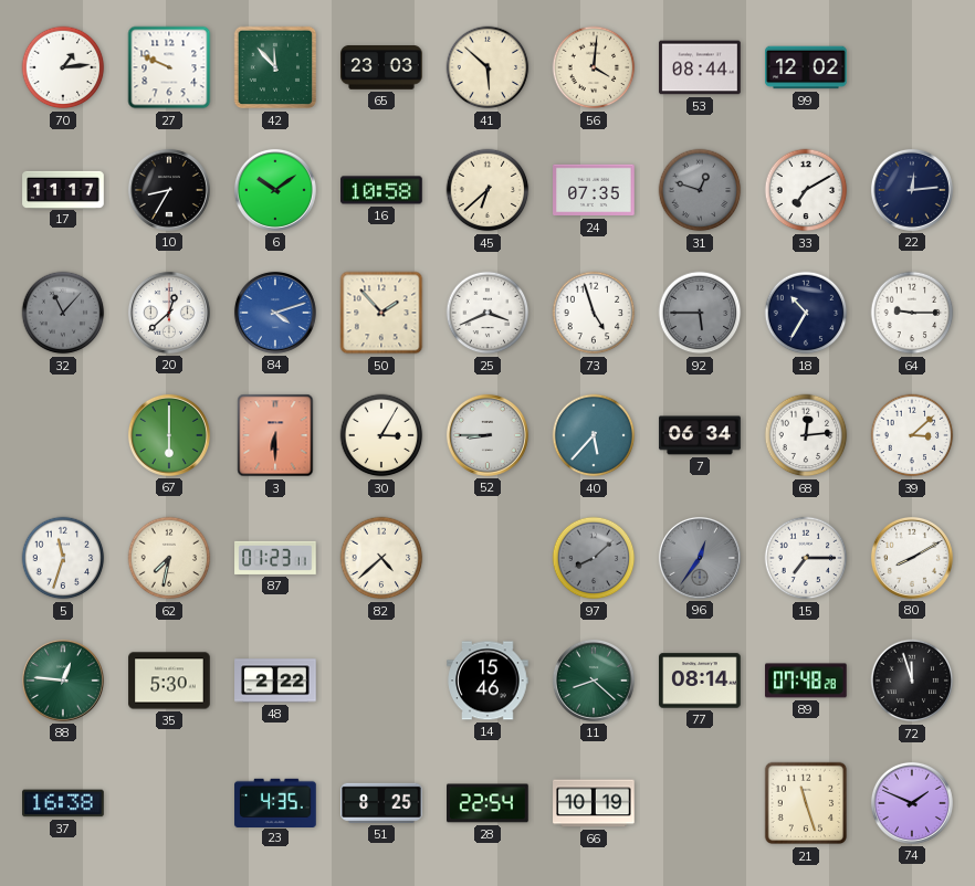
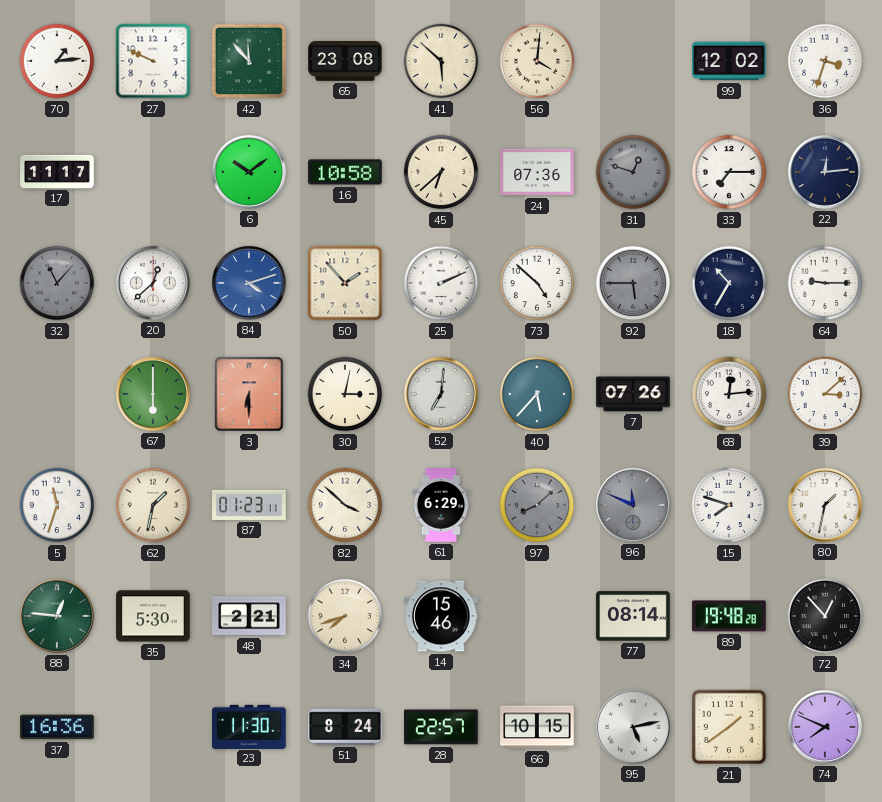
65: 23:03 -> 23:08
53: 08:44 -> none
36: none -> 3:33
10: 8:35 -> none
24: 07:35 -> 07:36
33: 7:10 -> 7:15
25: 3:41 -> 2:11
73: 4:57 -> 4:52
30: 3:05 -> 3:02
52: 8:45 -> 7:01
7: 06:34 -> 07:26
62: 7:32 -> 1:32
82: 4:38 -> 3:52
61: none -> 6:29
96: 12:36 -> 11:49
15: 7:15 -> 7:48
80: 8:10 -> 1:32
48: 2:22 -> 2:21
34: none -> 7:42
11: 8:22 -> none
89: 07:48 -> 19:48
72: 11:57 -> 12:53
37: 16:38 -> 16:36
23: 4:35 -> 11:30
51: 8:25 -> 8:24
28: 22:54 -> 22:57
66: 10:19 -> 10:15
95: none -> 5:13
21: 11:27 -> 1:39
74: 1:49 -> 7:49
